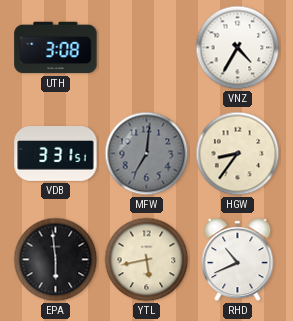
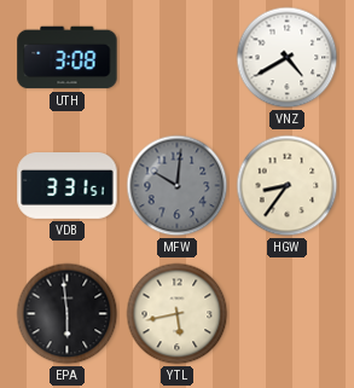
VNZ: 4:35 -> 4:40
MFW: 7:01 -> 10:01
RHD: 10:41 -> none
